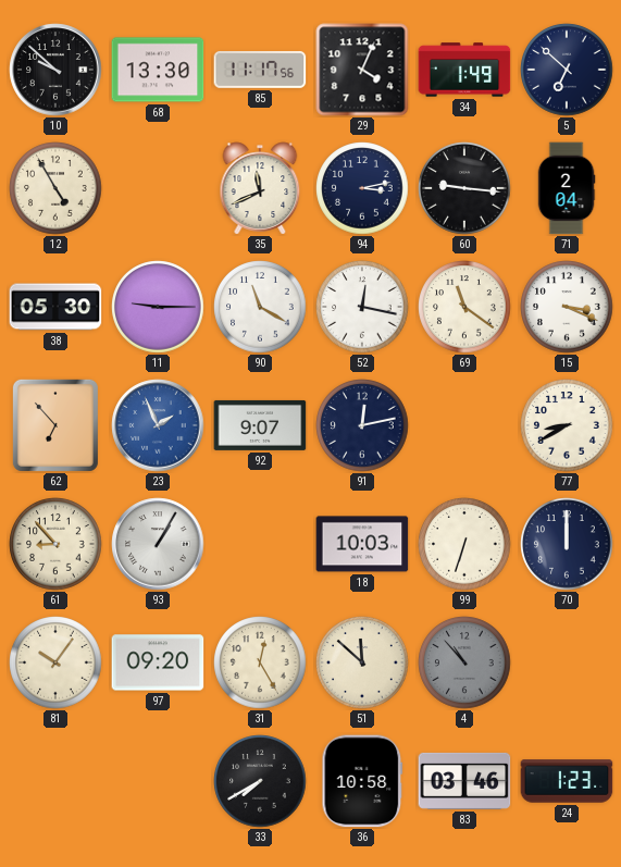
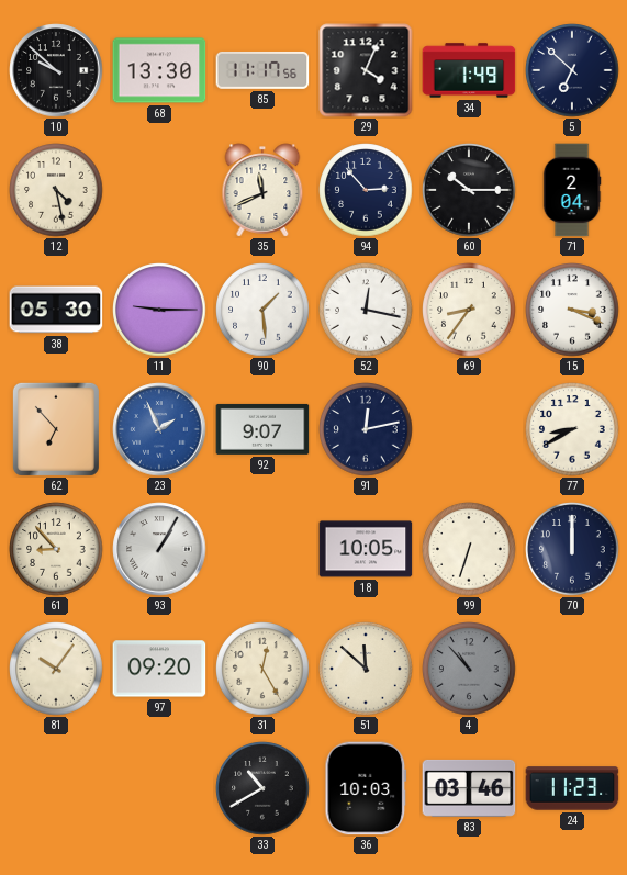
12: 4:55 -> 4:28
94: 3:13 -> 2:53
60: 9:16 -> 10:15
90: 11:20 -> 1:29
69: 11:21 -> 8:36
18: 10:03 -> 10:05
33: 7:40 -> 10:40
36: 10:58 -> 10:03
24: 1:23 -> 11:23
